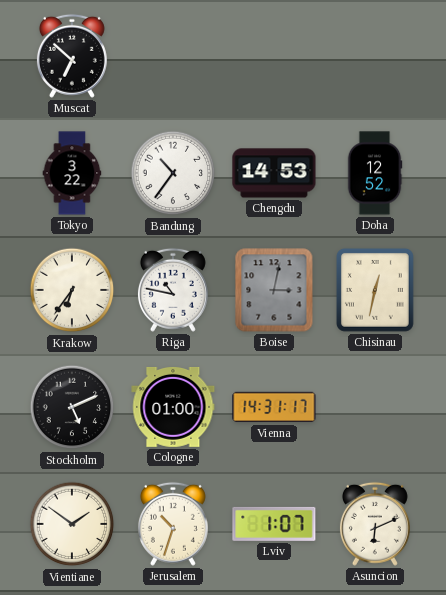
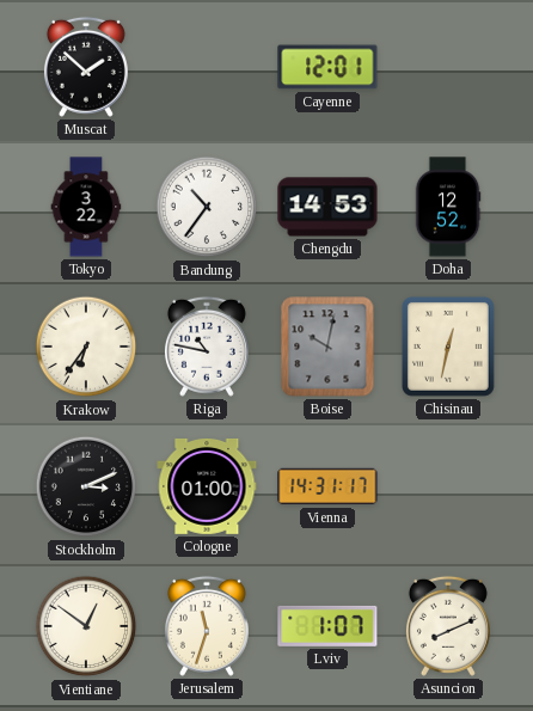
Muscat: 6:52 -> 1:52
Cayenne: none -> 12:01
Boise: 3:02 -> 10:02
Stockholm: 5:11 -> 3:11
Vientiane: 1:51 -> 12:51
Jerusalem: 10:33 -> 11:33
Asuncion: 6:11 -> 8:11
